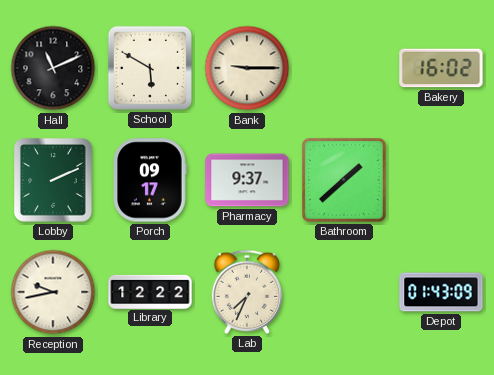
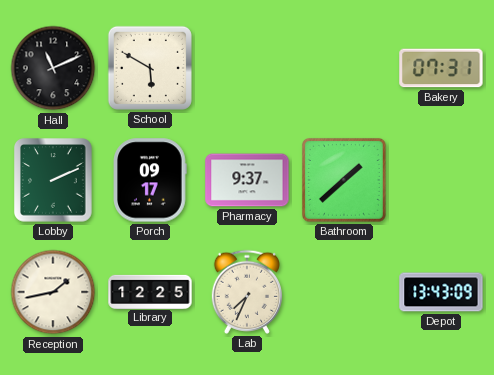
Bank: 9:15 -> none
Bakery: 16:02 -> 07:31
Reception: 9:43 -> 1:43
Library: 12:22 -> 12:25
Depot: 01:43 -> 13:43
